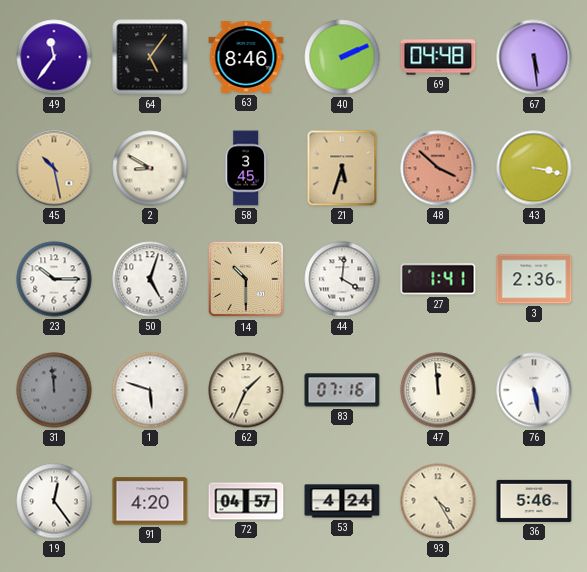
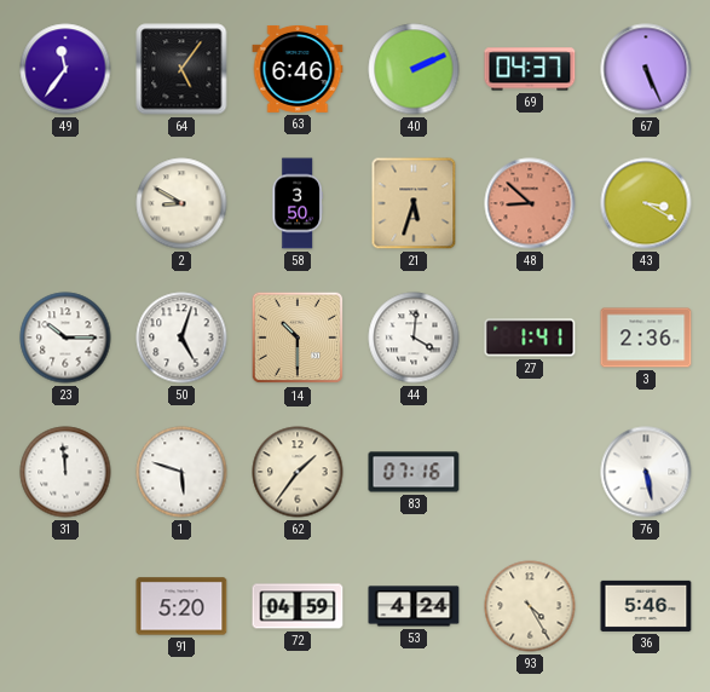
63: 8:46 -> 6:46
69: 04:48 -> 04:37
67: 5:29 -> 5:26
45: 10:28 -> none
58: 3:45 -> 3:50
48: 3:52 -> 8:52
43: 3:17 -> 3:20
31 dial: grey -> white
62: 1:34 -> 1:36
47: 11:59 -> none
19: 12:24 -> none
91: 4:20 -> 5:20
72: 04:57 -> 04:59
